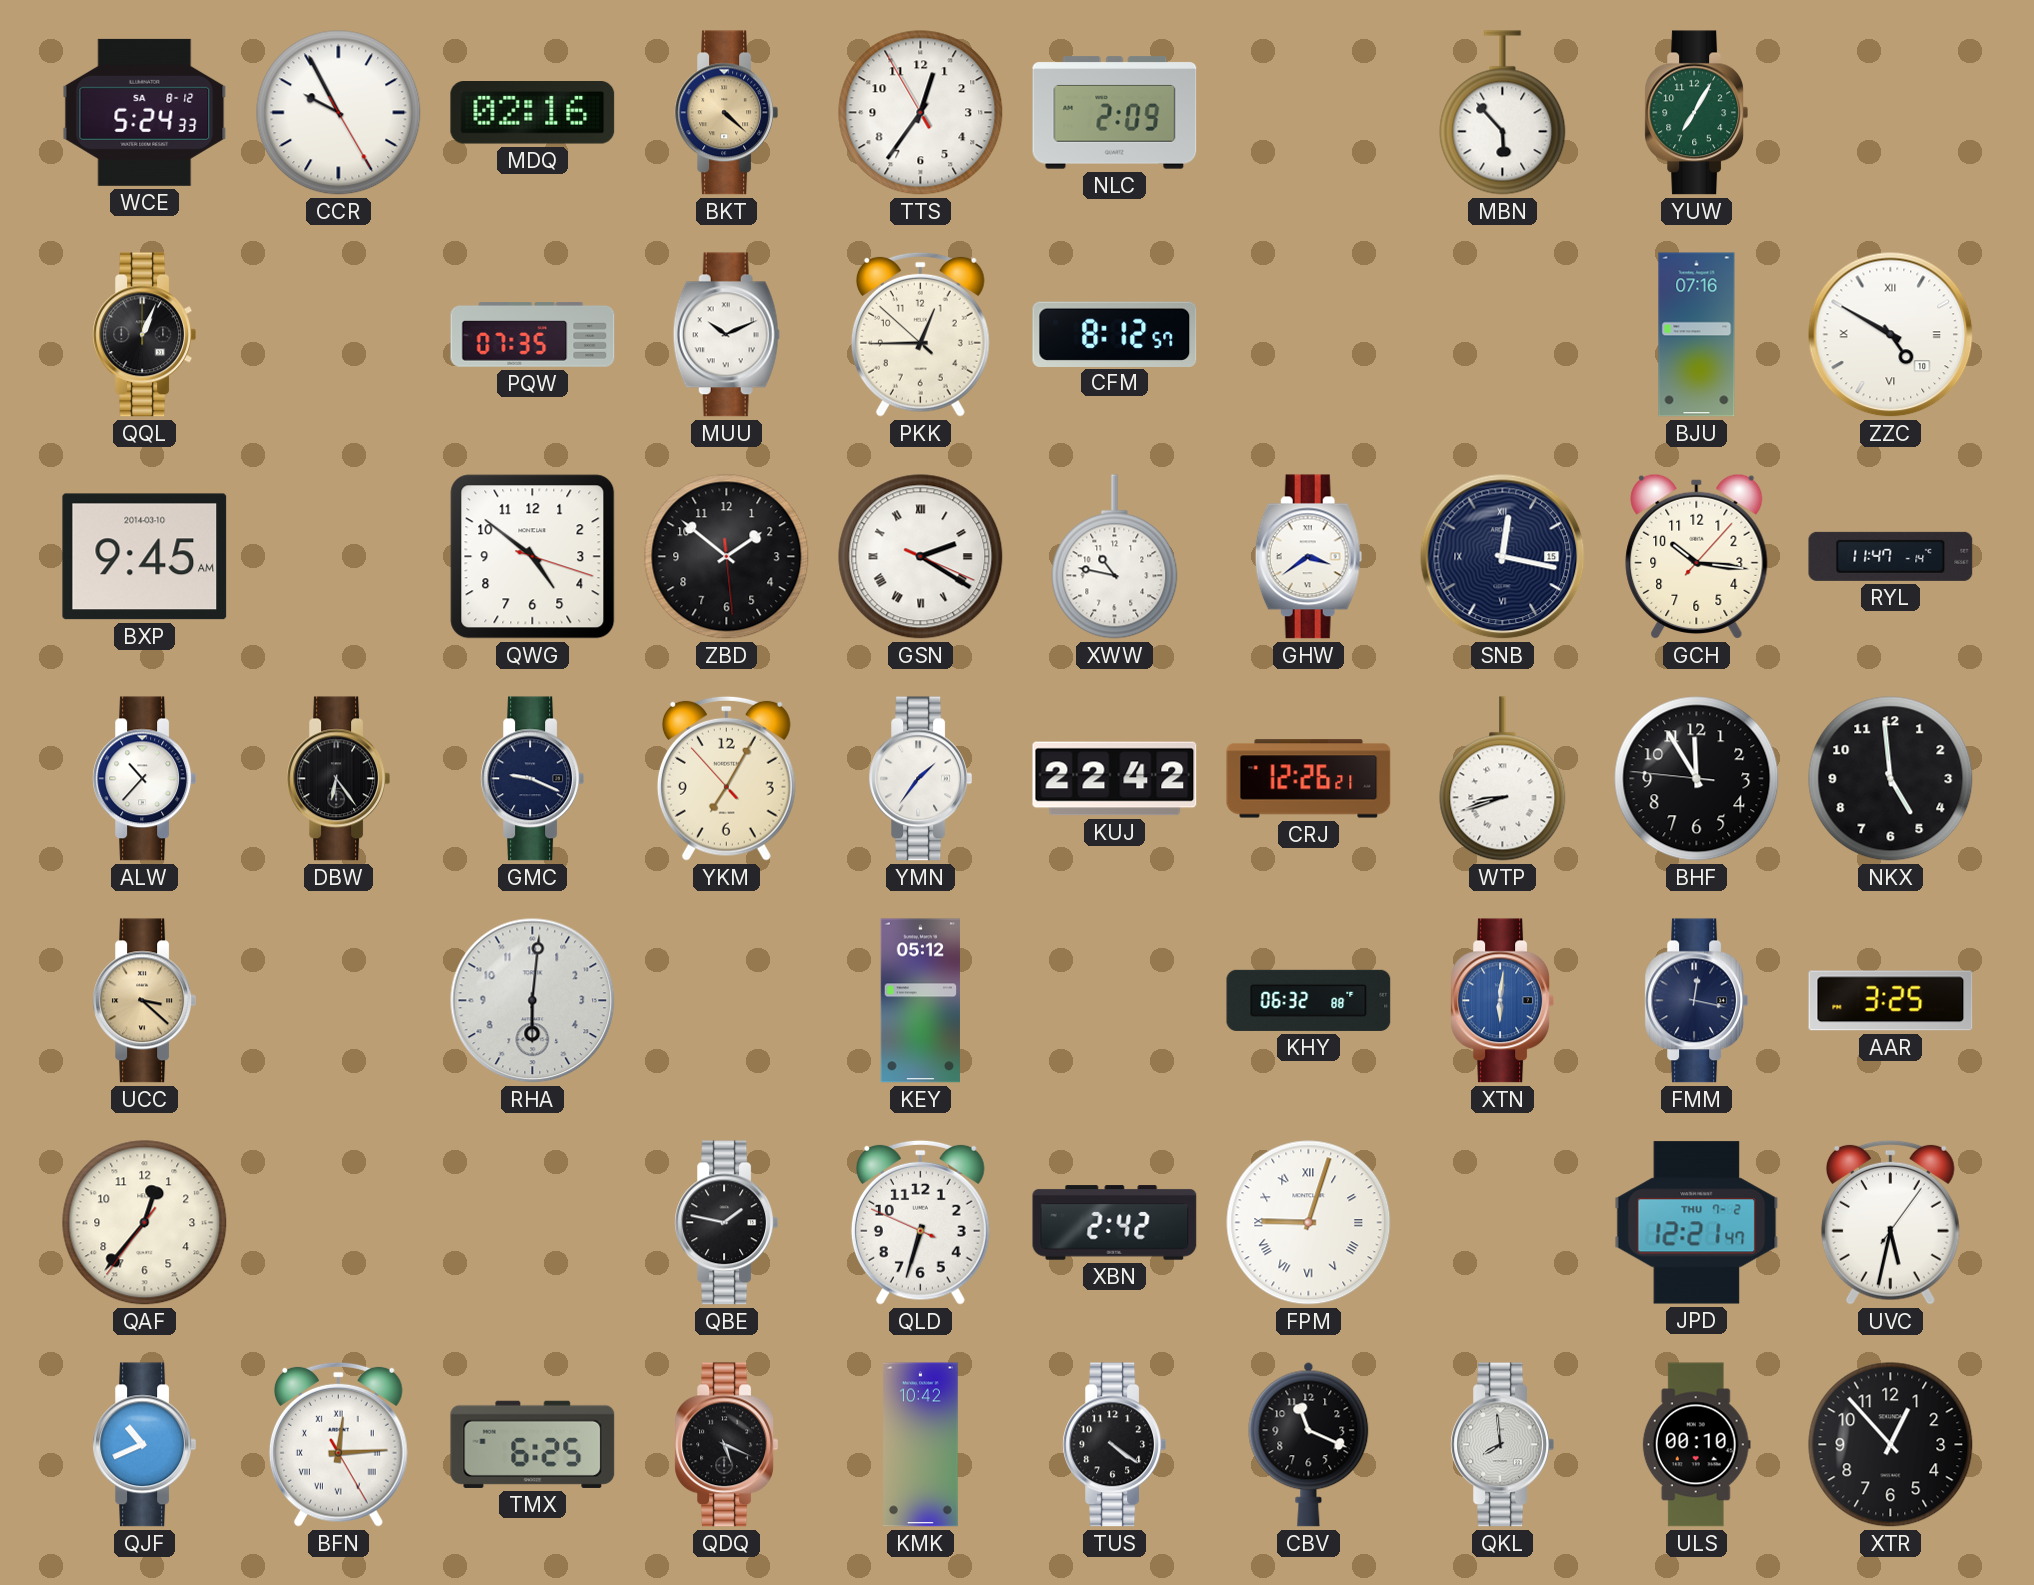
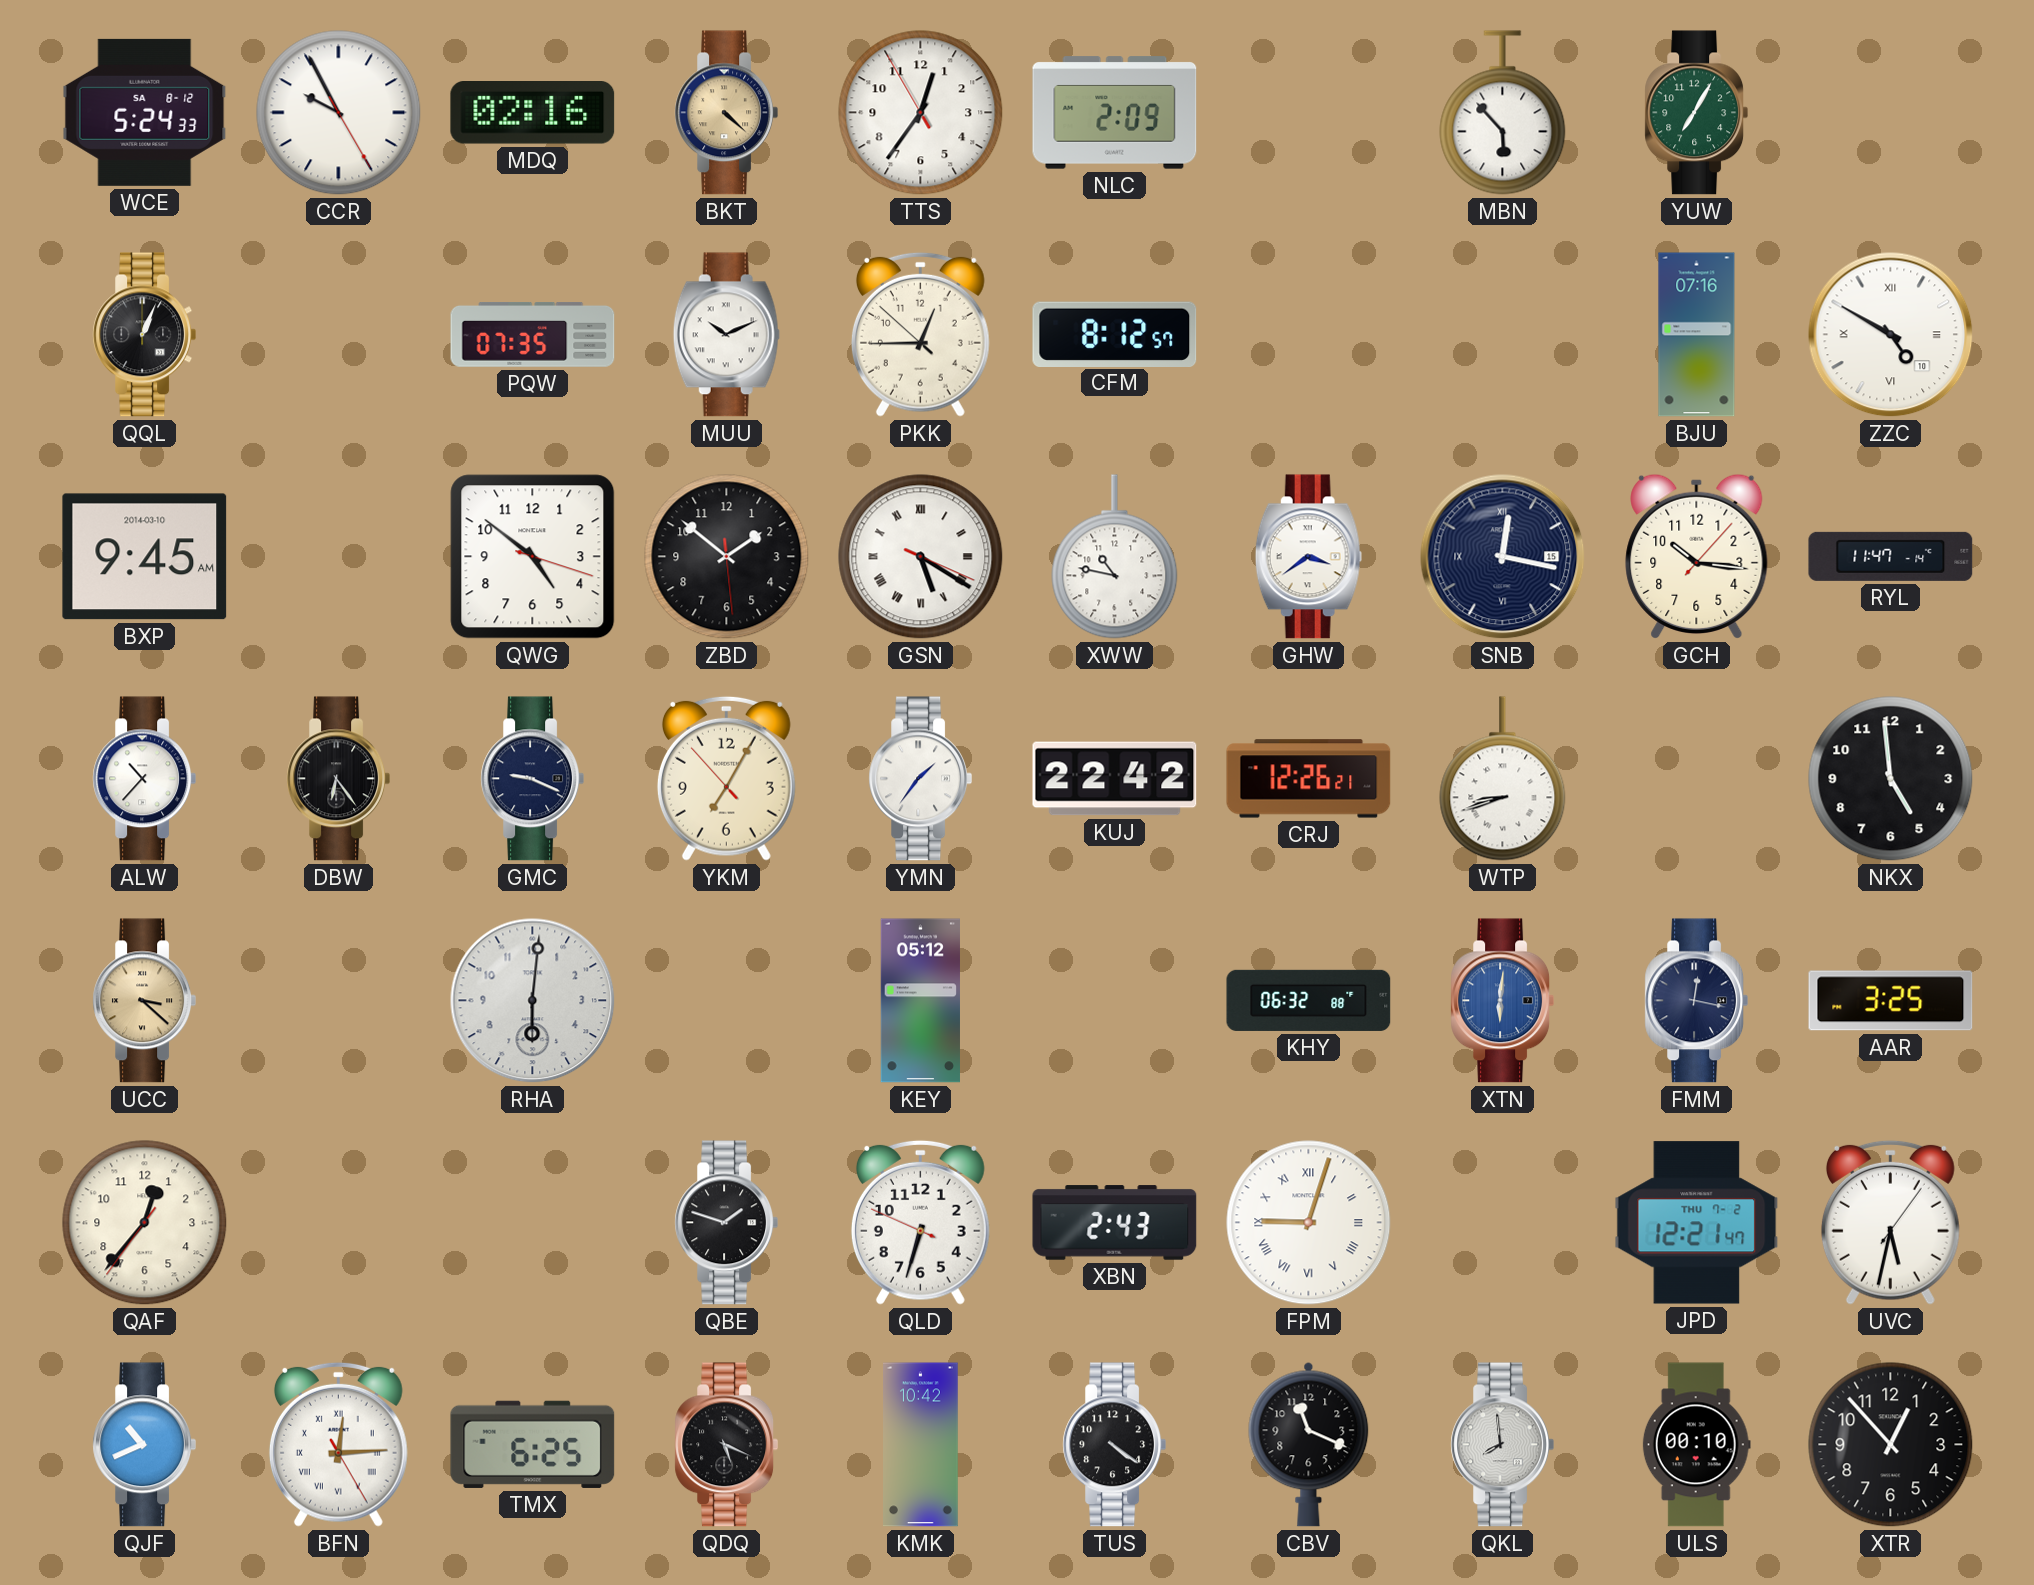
GSN: 2:20 -> 5:20
BHF: 11:54 -> none
QBE: 1:47 -> 1:48
XBN: 2:42 -> 2:43
